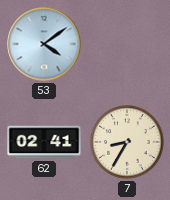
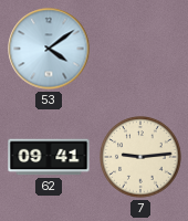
62: 02:41 -> 09:41
7: 8:35 -> 9:14
